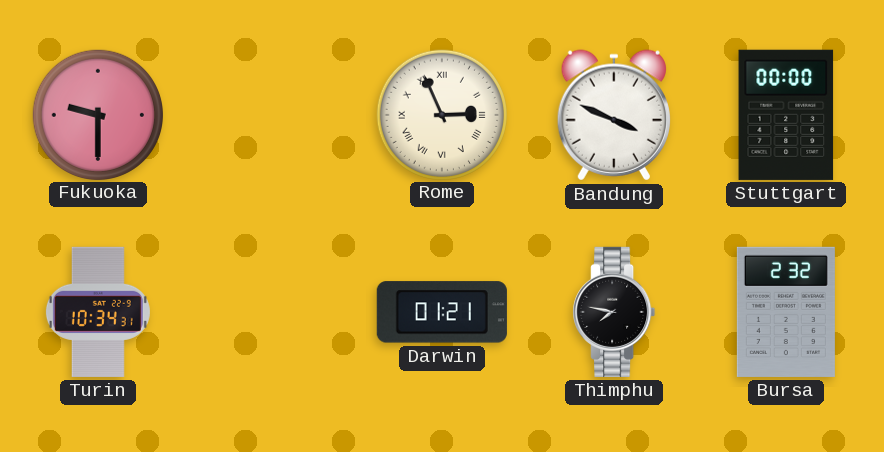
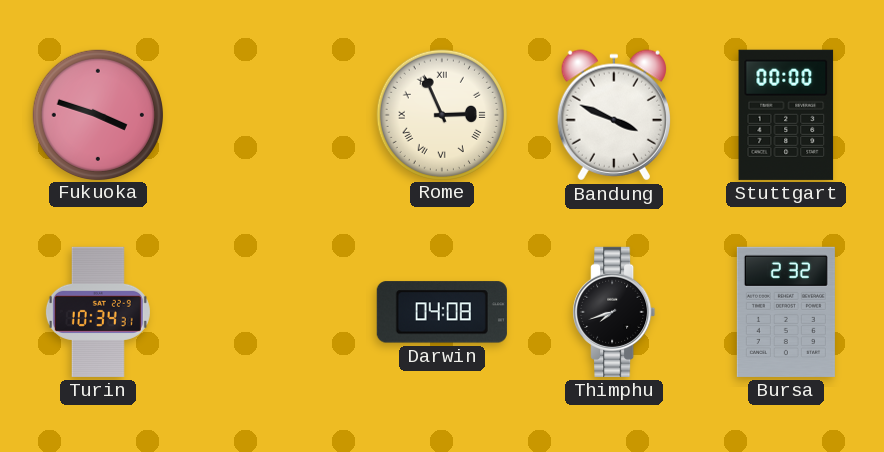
Fukuoka: 9:30 -> 3:48
Darwin: 01:21 -> 04:08
Thimphu: 7:47 -> 7:42
